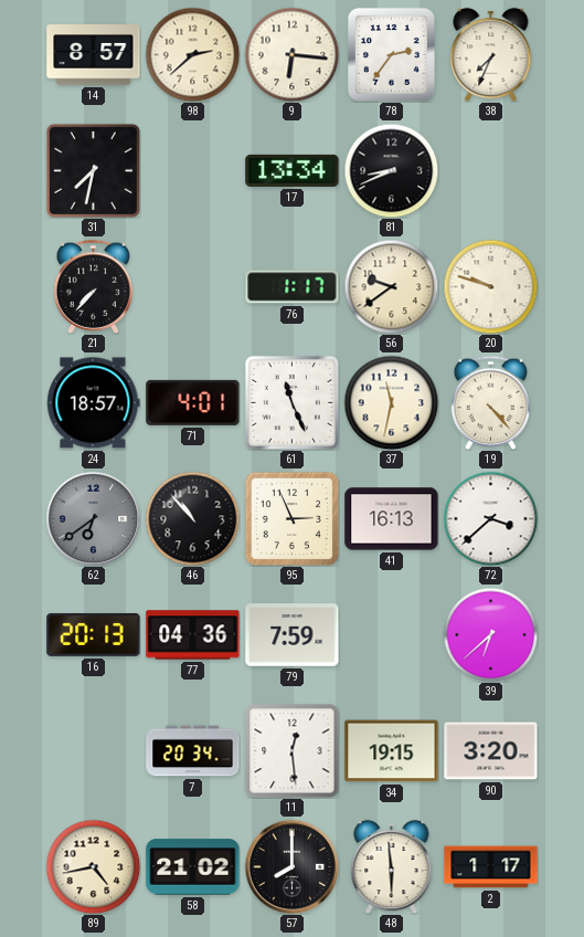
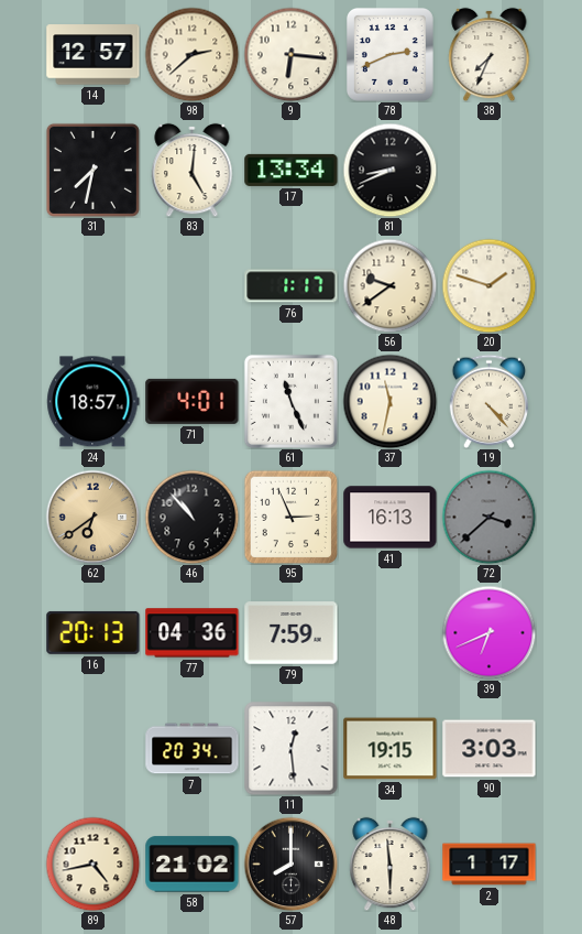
14: 8:57 -> 12:57
78: 2:36 -> 2:41
83: none -> 5:01
21: 7:37 -> none
20: 9:48 -> 1:48
62 dial: grey -> champagne
72 dial: white -> grey
39: 6:38 -> 6:41
90: 3:20 -> 3:03
